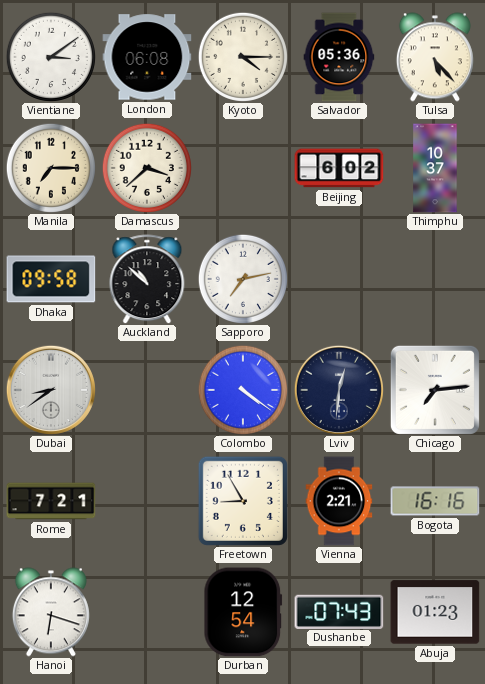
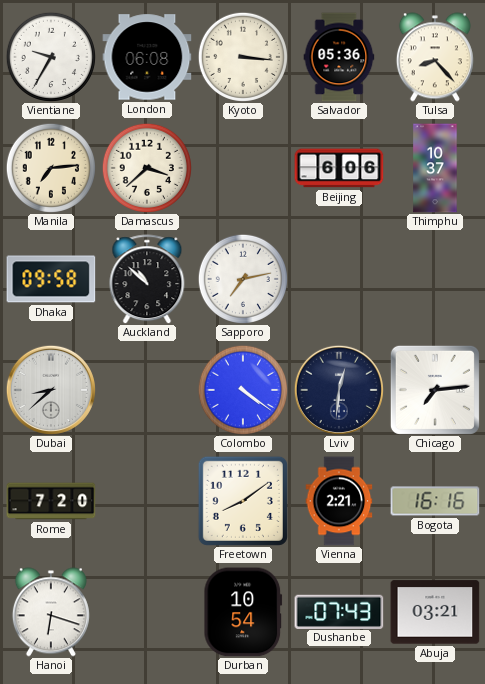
Vientiane: 3:09 -> 9:35
Kyoto: 4:15 -> 3:16
Tulsa: 5:23 -> 8:23
Manila: 7:15 -> 7:14
Beijing: 6:02 -> 6:06
Dubai: 8:39 -> 8:38
Rome: 7:21 -> 7:20
Freetown: 8:55 -> 8:09
Durban: 12:54 -> 10:54
Abuja: 01:23 -> 03:21
